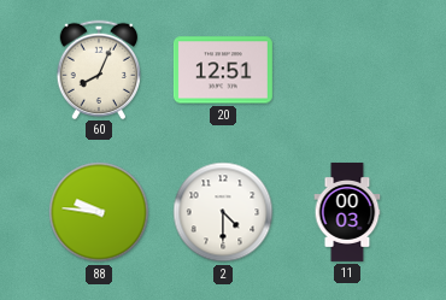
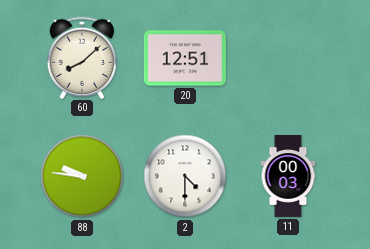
60: 8:04 -> 8:08
